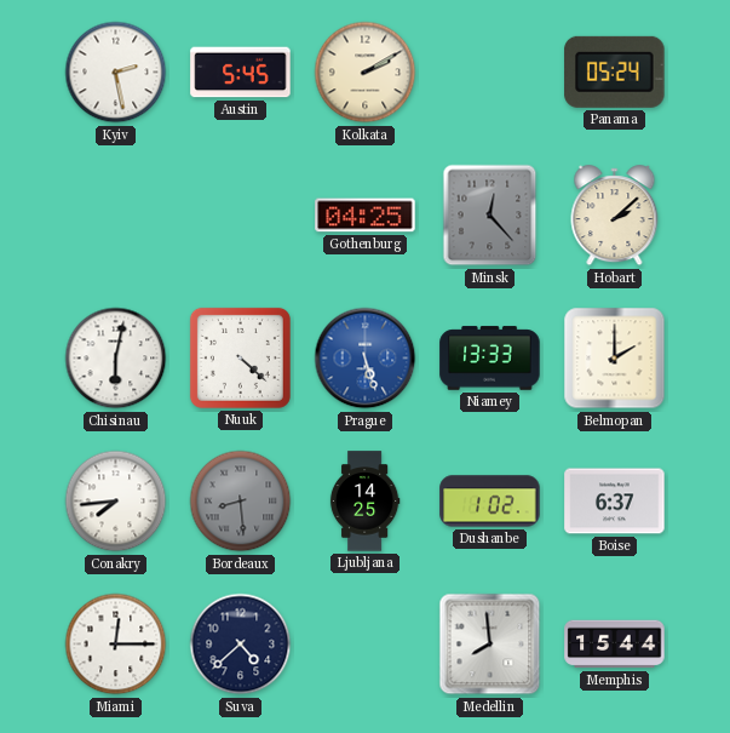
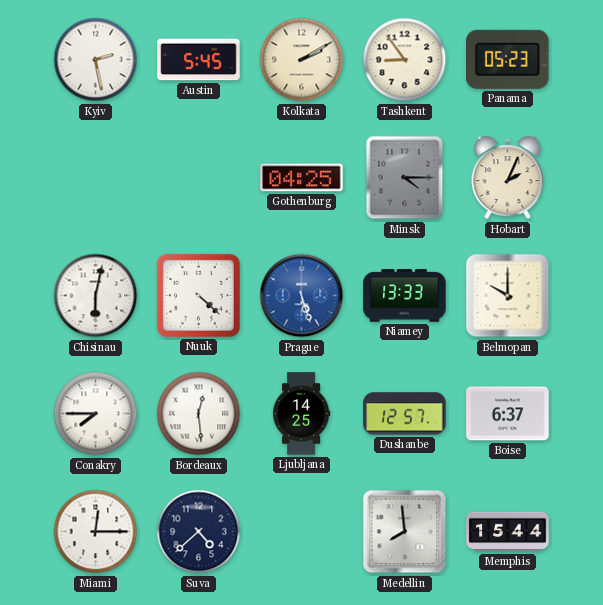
Tashkent: none -> 8:54
Panama: 05:24 -> 05:23
Minsk: 12:23 -> 4:15
Hobart: 2:08 -> 2:04
Belmopan: 2:00 -> 10:00
Conakry: 7:44 -> 7:45
Bordeaux: 8:29 -> 12:29
Bordeaux dial: grey -> white
Dushanbe: 1:02 -> 12:57
